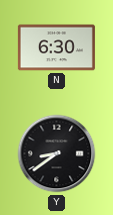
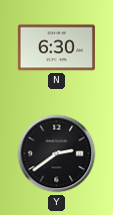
Y: 8:39 -> 2:39
